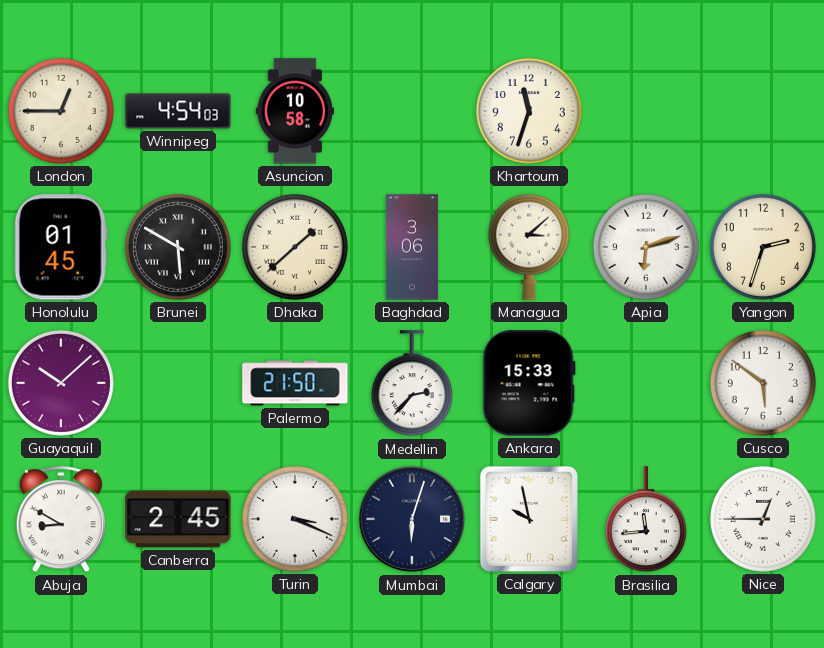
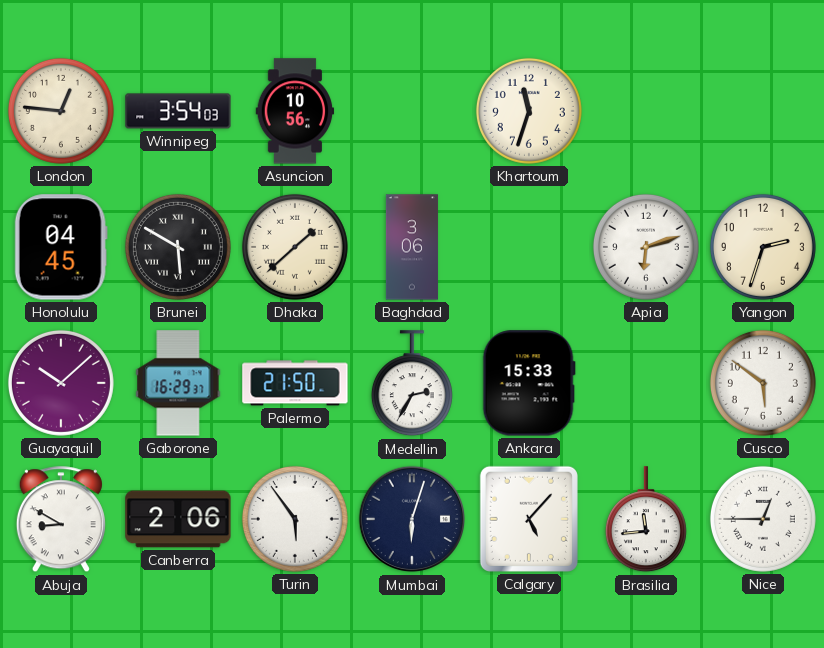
London: 12:45 -> 12:46
Winnipeg: 4:54 -> 3:54
Asuncion: 10:58 -> 10:56
Honolulu: 01:45 -> 04:45
Managua: 3:08 -> none
Gaborone: none -> 16:29
Medellin: 2:37 -> 2:35
Canberra: 2:45 -> 2:06
Turin: 3:19 -> 5:54
Calgary: 9:58 -> 5:07
